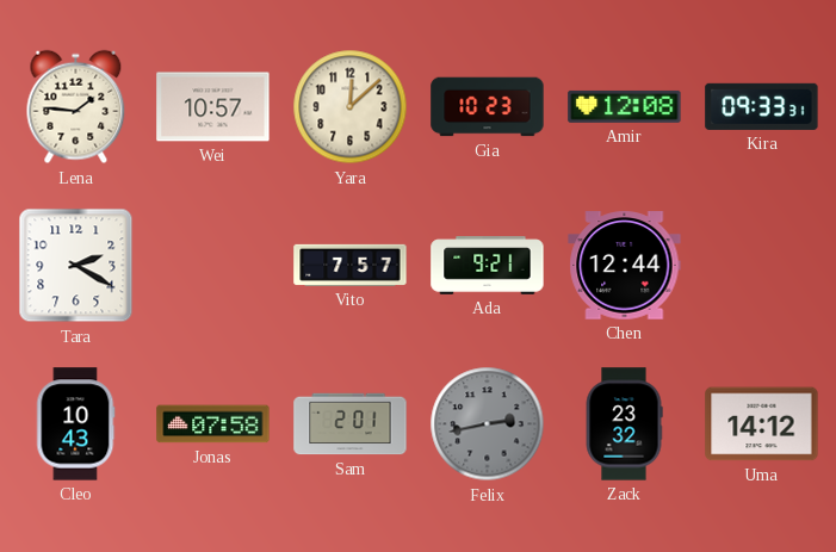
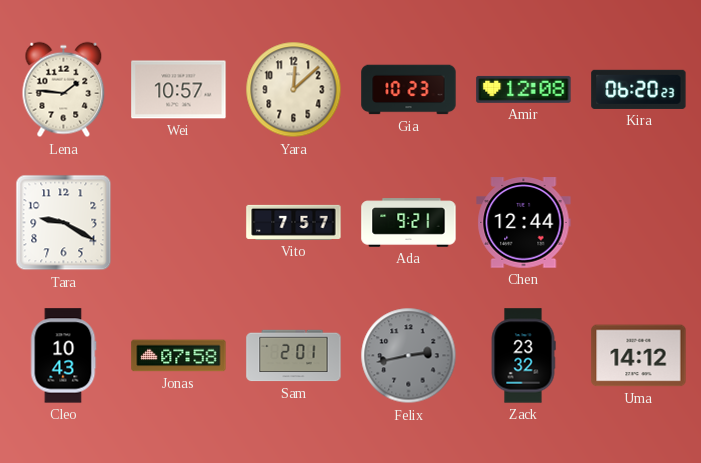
Kira: 09:33 -> 06:20
Tara: 2:20 -> 9:20
